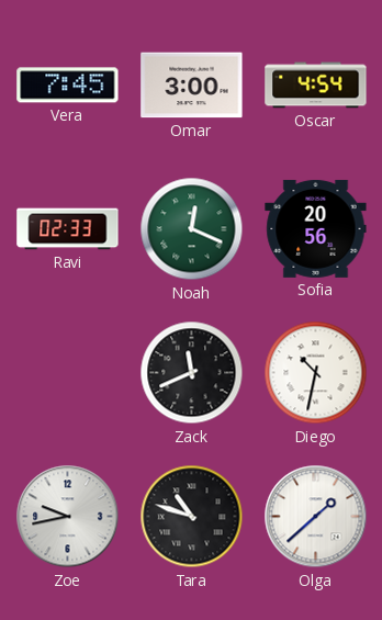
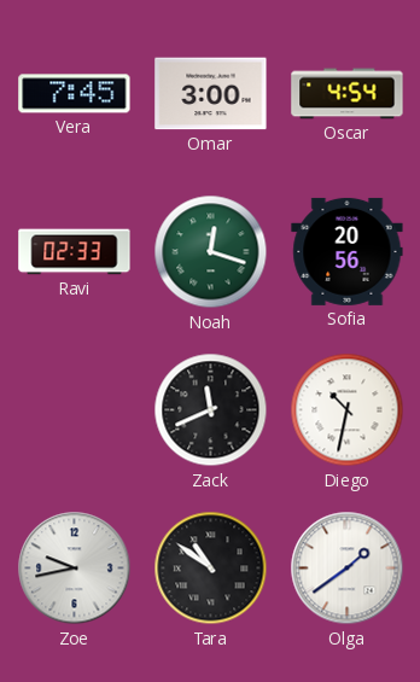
Noah: 12:19 -> 12:18
Tara: 10:48 -> 10:51
Olga: 1:38 -> 1:39
